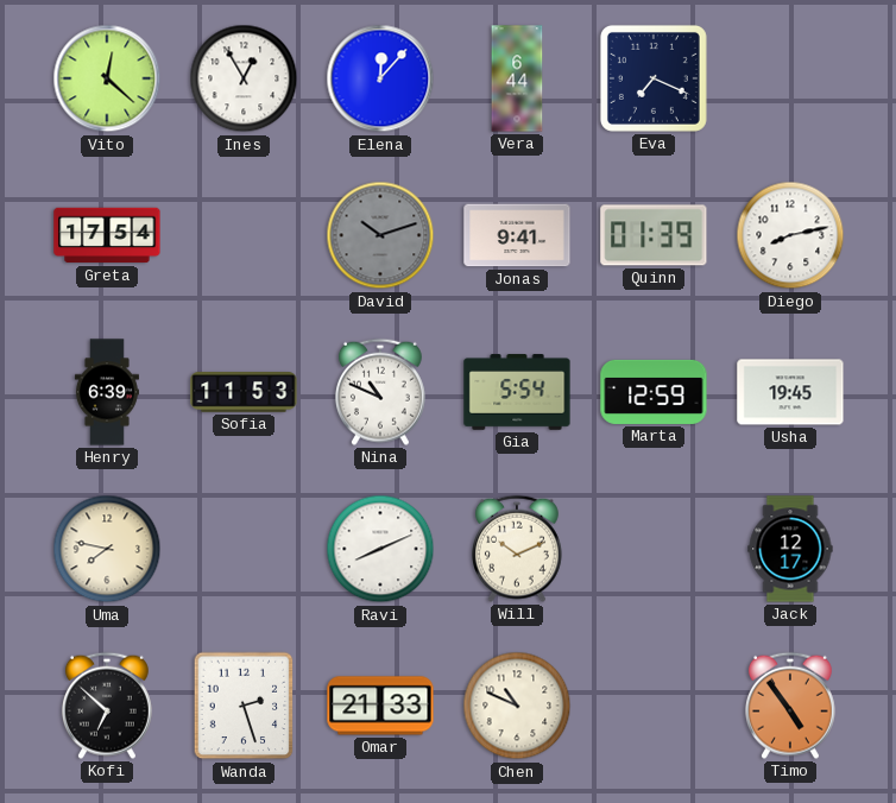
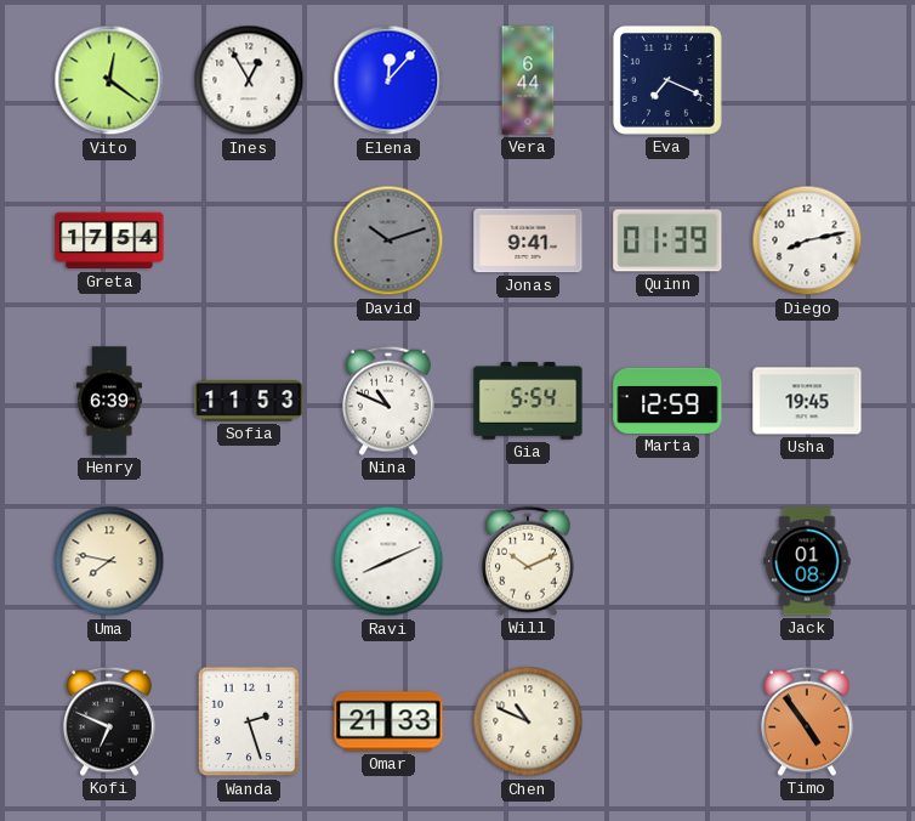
Vito: 12:22 -> 12:21
Jack: 12:17 -> 01:08
Kofi: 6:52 -> 6:49
